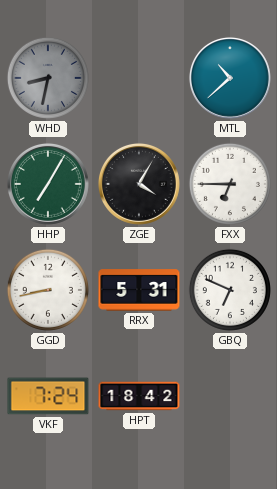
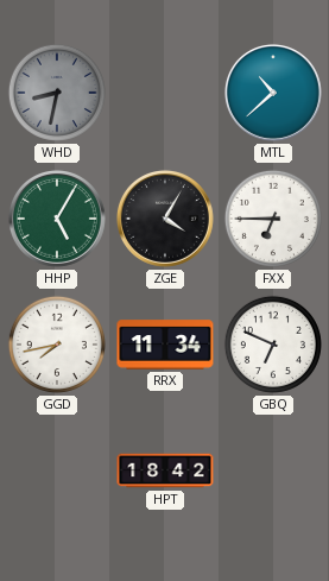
HHP: 7:05 -> 5:05
GGD: 8:43 -> 7:43
RRX: 5:31 -> 11:34
VKF: 7:24 -> none
